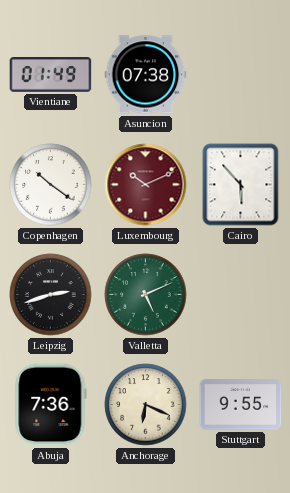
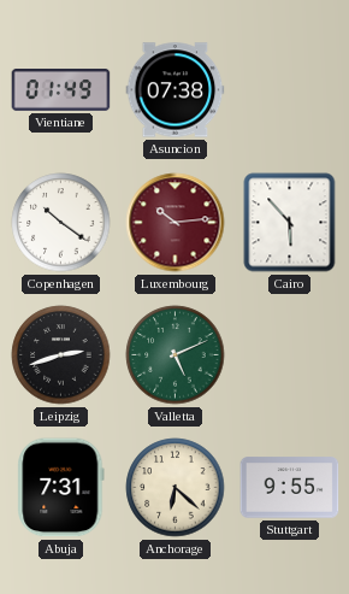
Luxembourg: 10:11 -> 10:14
Abuja: 7:36 -> 7:31
Anchorage: 6:19 -> 6:22
